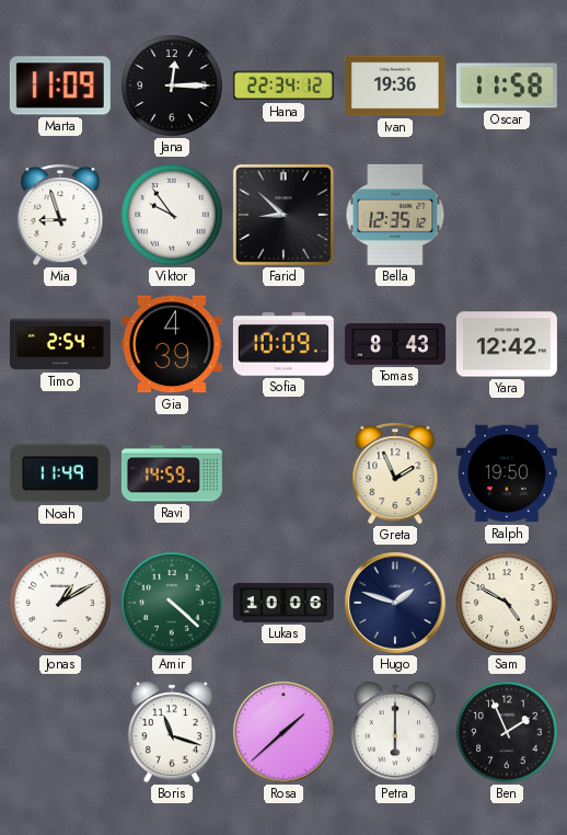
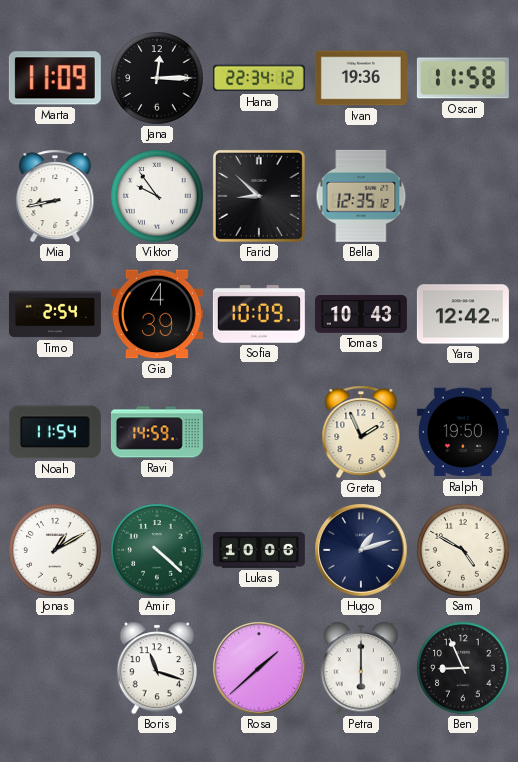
Mia: 8:57 -> 8:43
Tomas: 8:43 -> 10:43
Noah: 11:49 -> 11:54
Hugo: 1:48 -> 1:12
Ben: 1:56 -> 8:56
